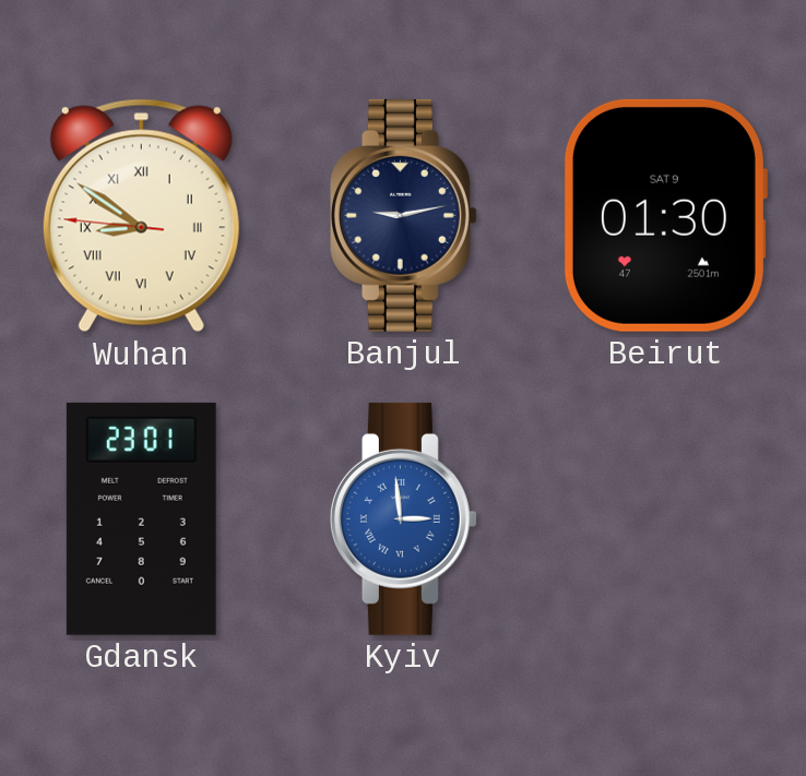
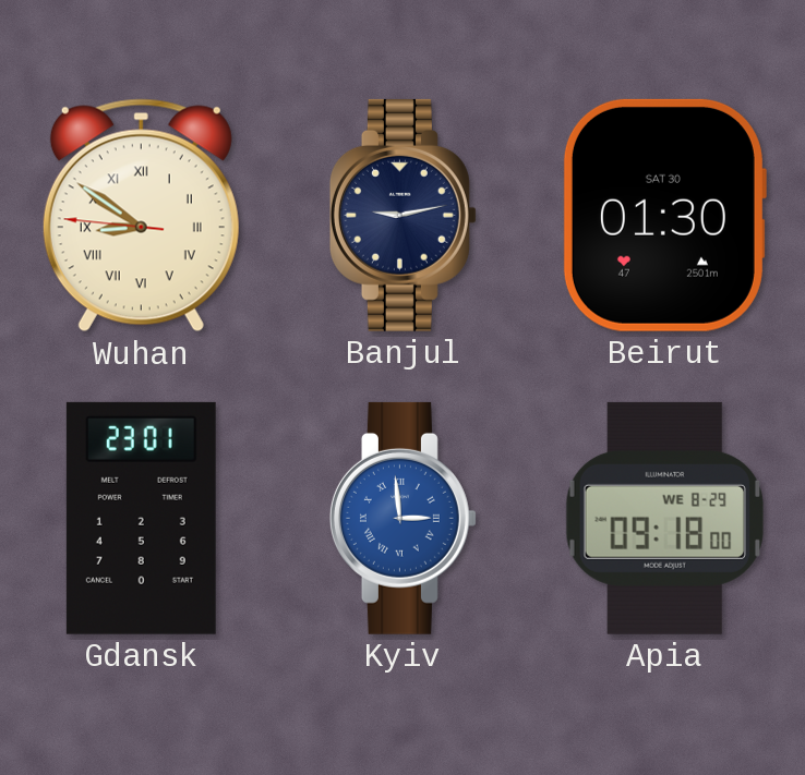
Beirut date: SAT 9 -> SAT 30
Apia: none -> 09:18
